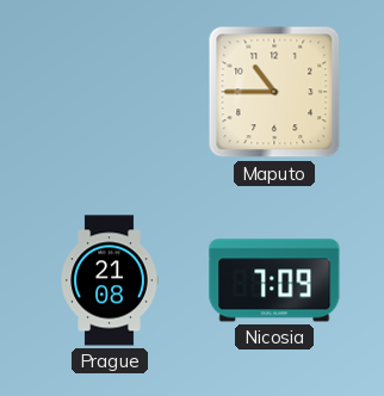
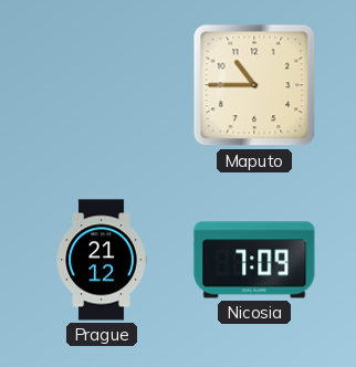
Prague: 21:08 -> 21:12
